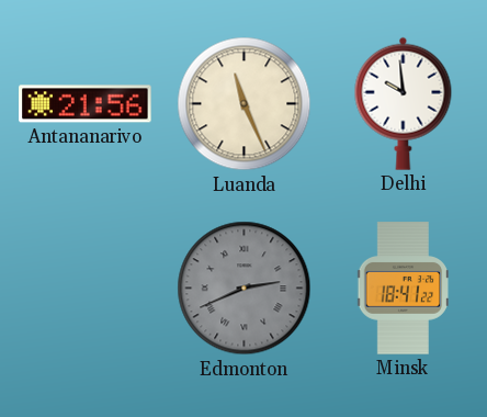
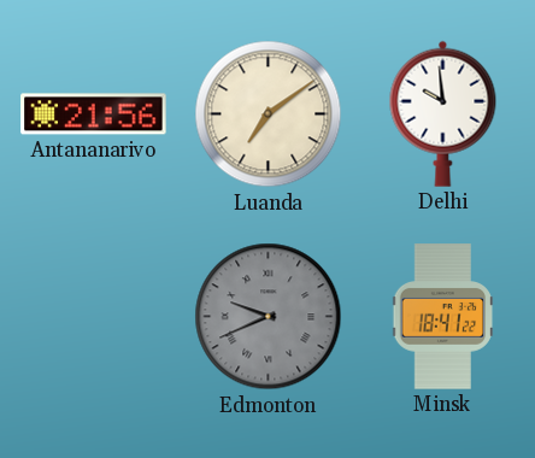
Luanda: 11:26 -> 7:09
Edmonton: 2:41 -> 9:41
